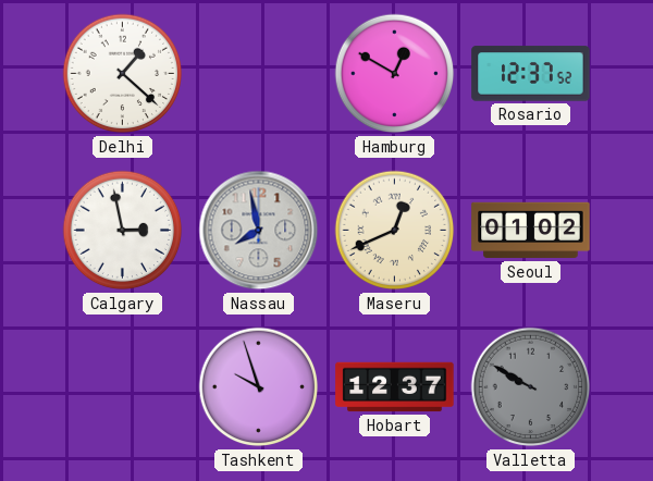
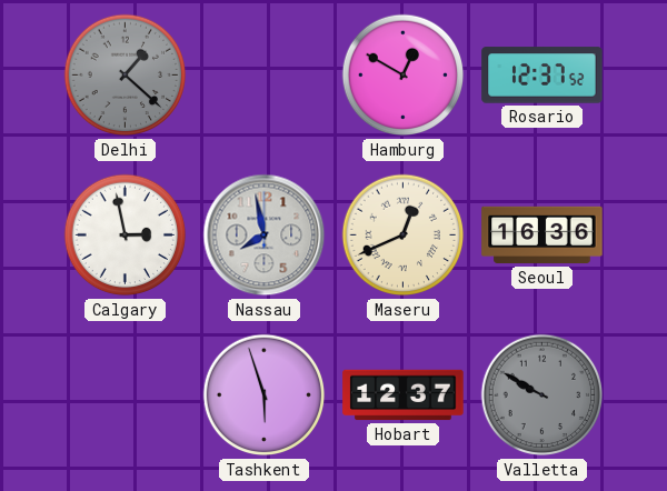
Delhi dial: white -> grey
Seoul: 01:02 -> 16:36
Tashkent: 9:57 -> 5:57
